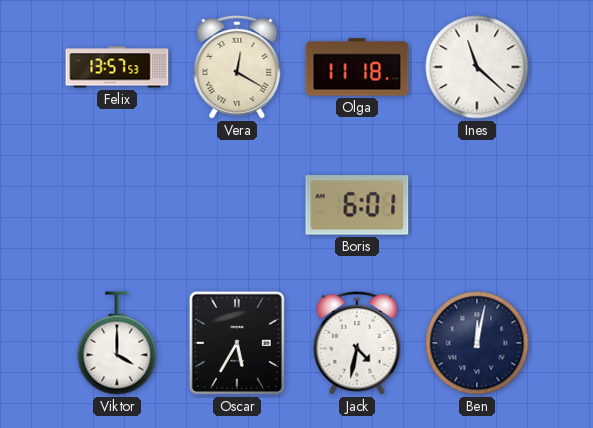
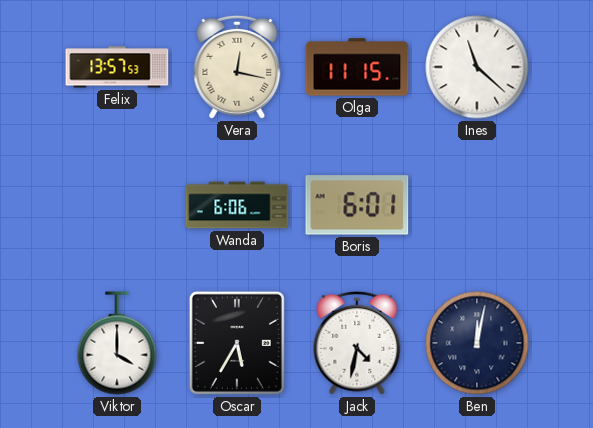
Vera: 12:20 -> 12:17
Olga: 11:18 -> 11:15
Wanda: none -> 6:06
